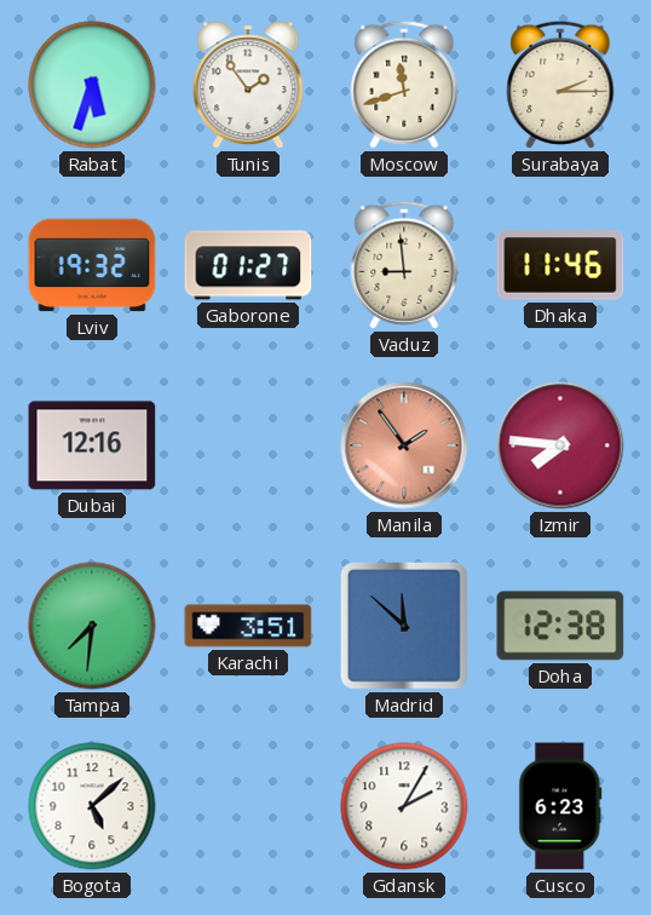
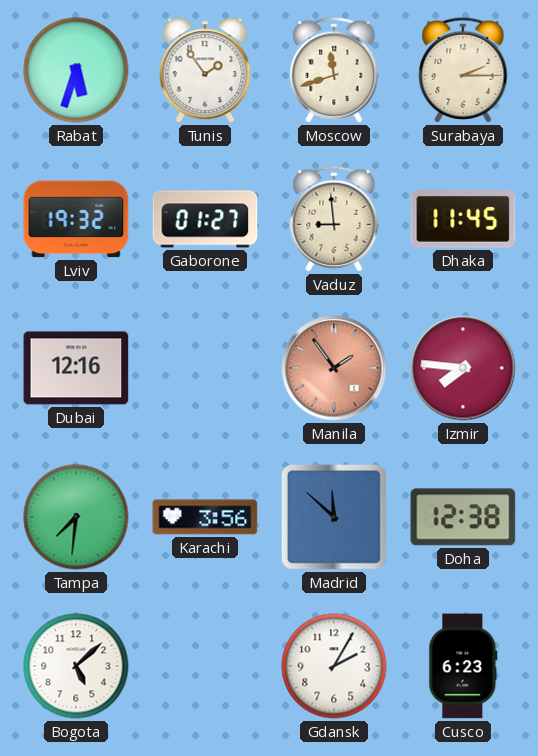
Dhaka: 11:46 -> 11:45
Karachi: 3:51 -> 3:56
